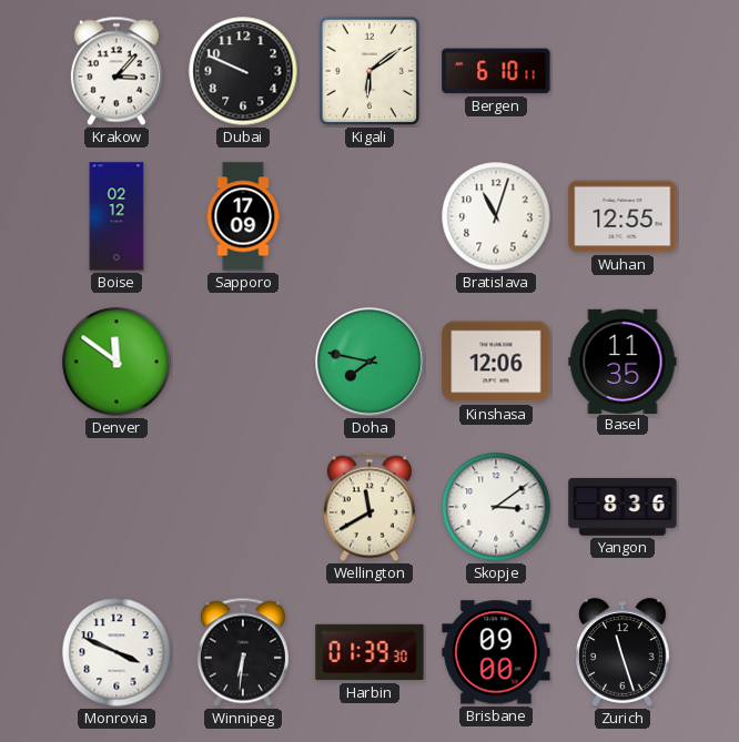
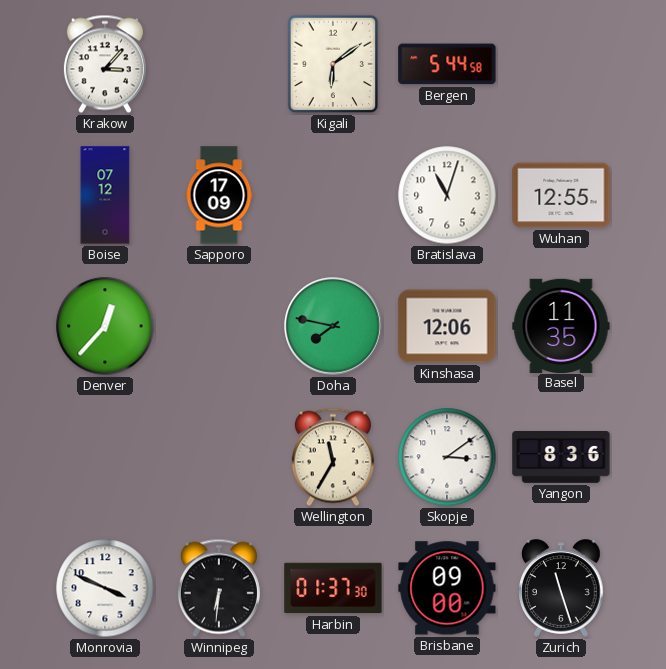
Dubai: 9:49 -> none
Bergen: 6:10 -> 5:44
Boise: 02:12 -> 07:12
Denver: 11:51 -> 12:37
Wellington: 11:40 -> 11:35
Harbin: 01:39 -> 01:37
